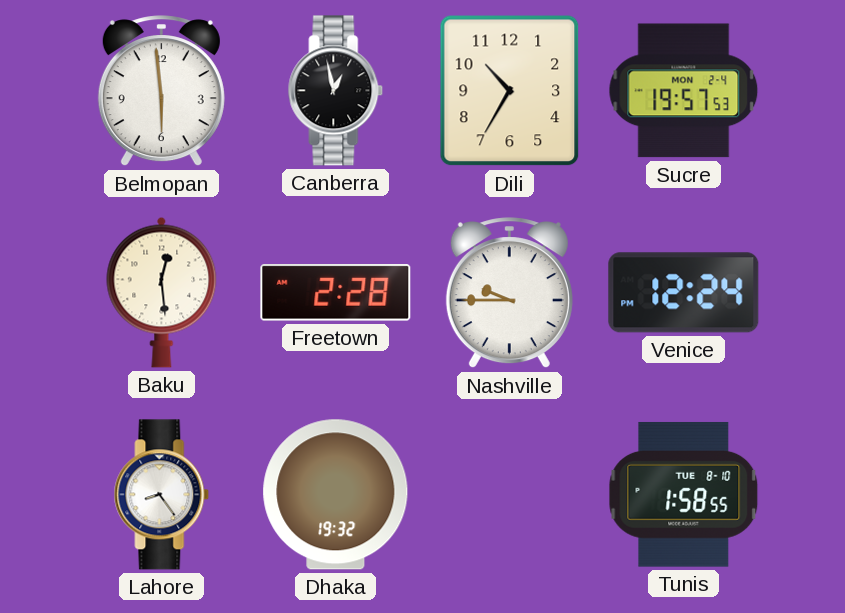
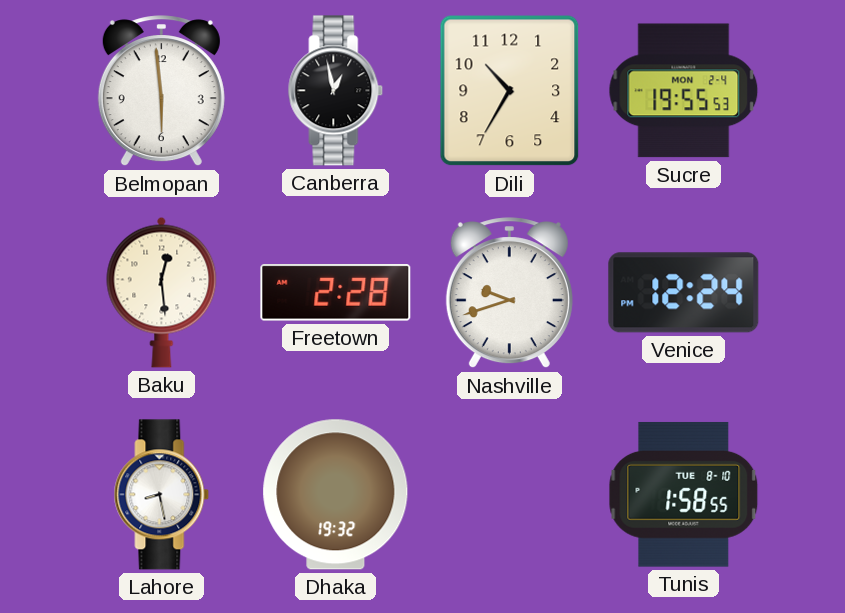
Sucre: 19:57 -> 19:55
Nashville: 9:45 -> 9:42
Lahore: 8:24 -> 8:28
